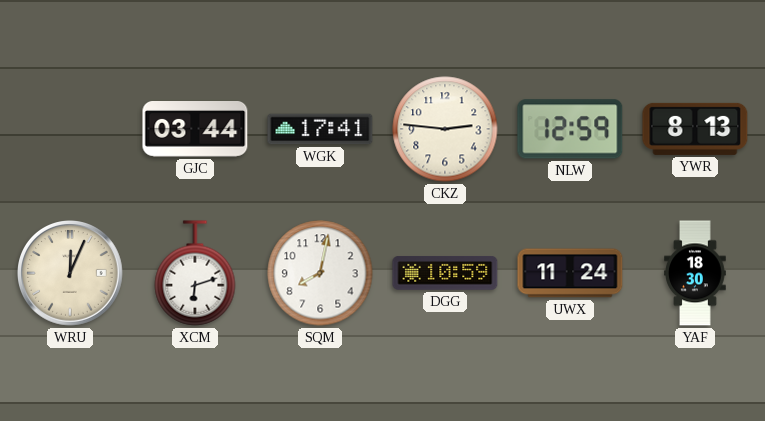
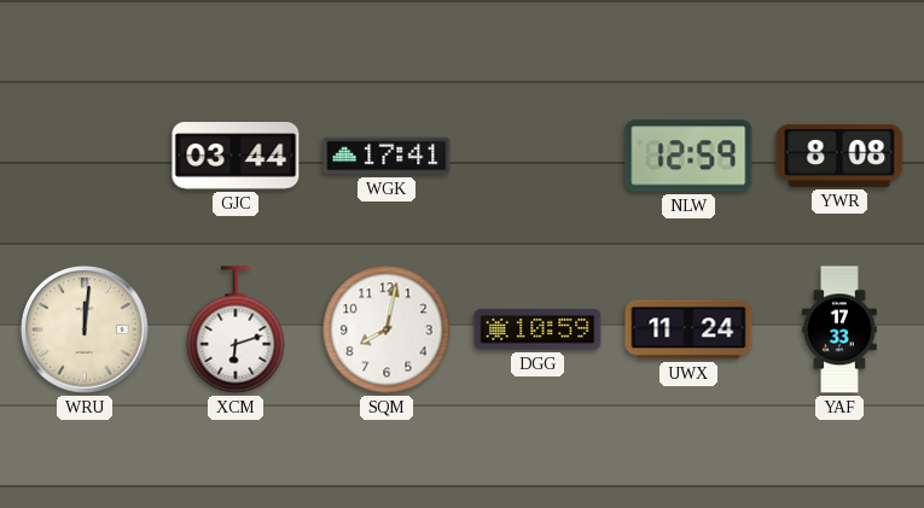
CKZ: 2:46 -> none
YWR: 8:13 -> 8:08
WRU: 12:04 -> 12:01
YAF: 18:30 -> 17:33
